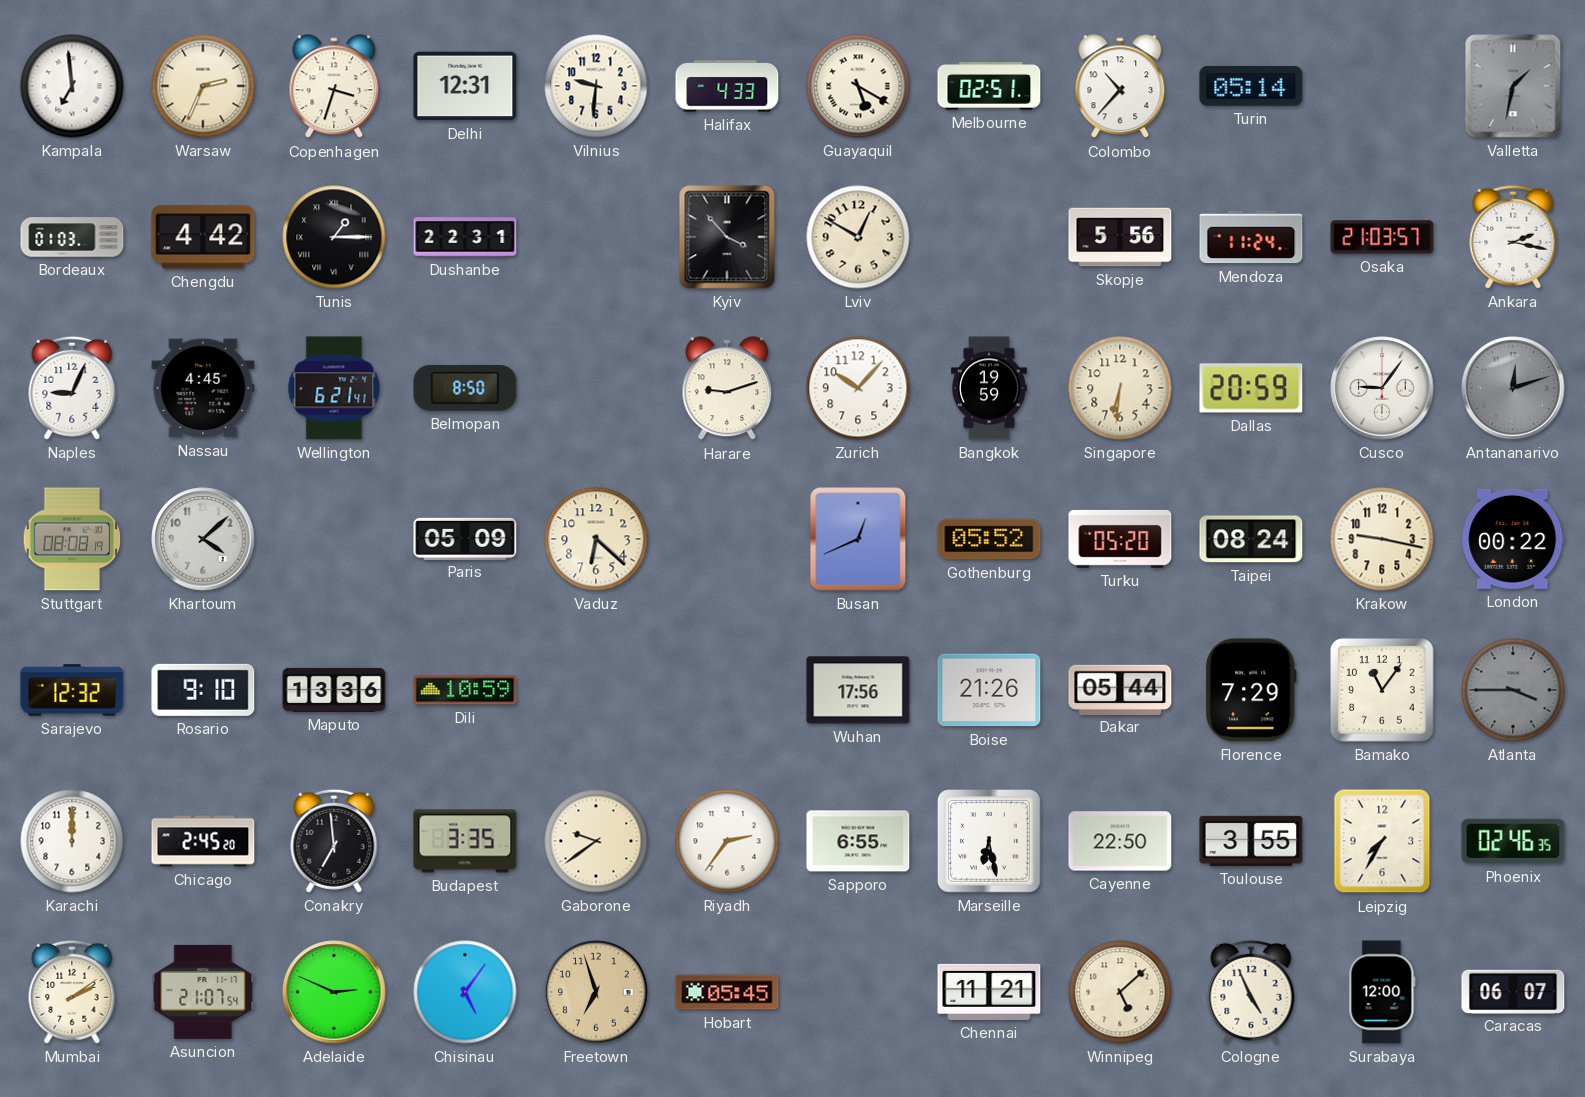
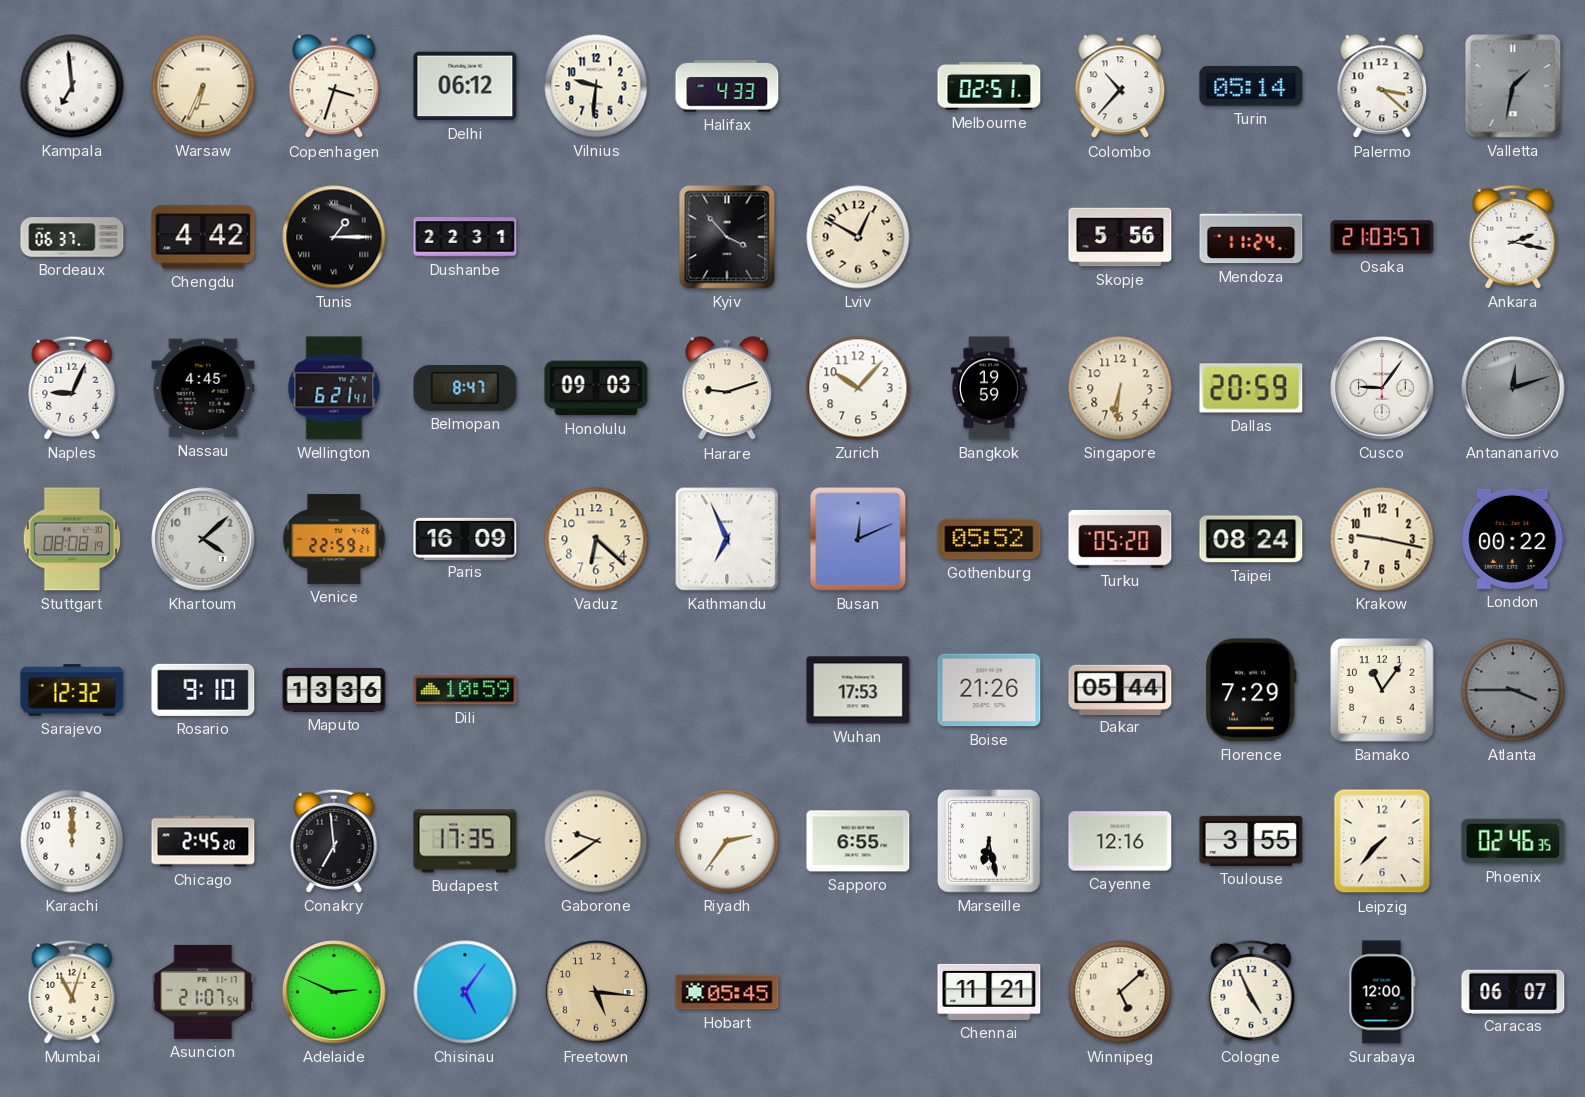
Warsaw: 2:34 -> 6:34
Delhi: 12:31 -> 06:12
Guayaquil: 5:20 -> none
Palermo: none -> 3:22
Bordeaux: 01:03 -> 06:37
Belmopan: 8:50 -> 8:47
Honolulu: none -> 09:03
Venice: none -> 22:59
Paris: 05:09 -> 16:09
Kathmandu: none -> 6:56
Busan: 12:41 -> 12:11
Wuhan: 17:56 -> 17:53
Budapest: 3:35 -> 17:35
Cayenne: 22:50 -> 12:16
Leipzig: 7:35 -> 7:37
Mumbai: 2:09 -> 11:03
Freetown: 6:57 -> 5:16
